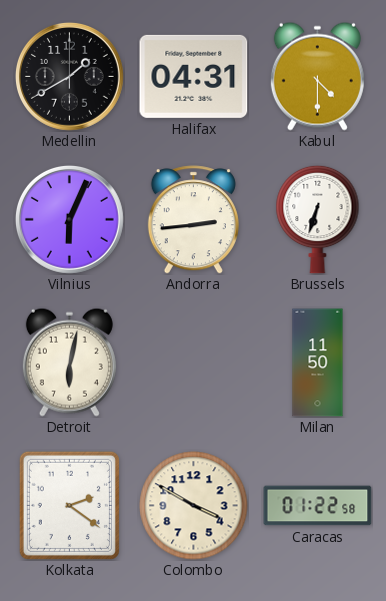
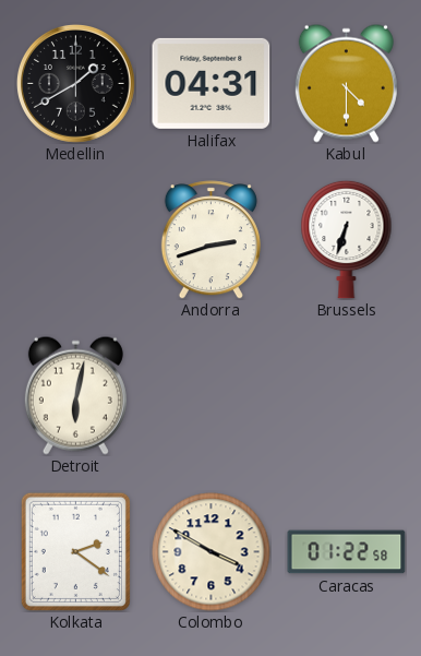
Vilnius: 6:04 -> none
Andorra: 2:44 -> 2:42
Milan: 11:50 -> none
